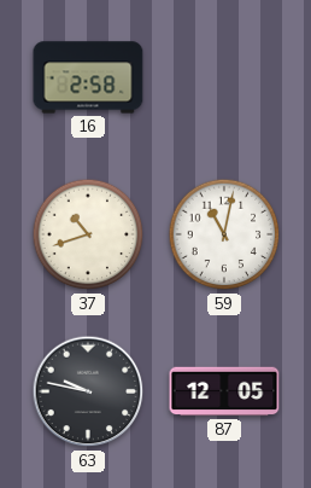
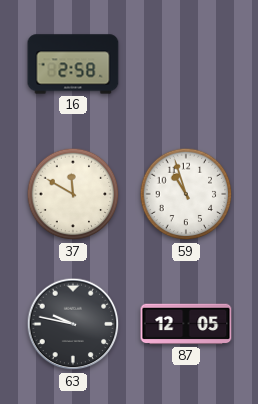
37: 10:42 -> 11:50
59: 11:02 -> 10:57
